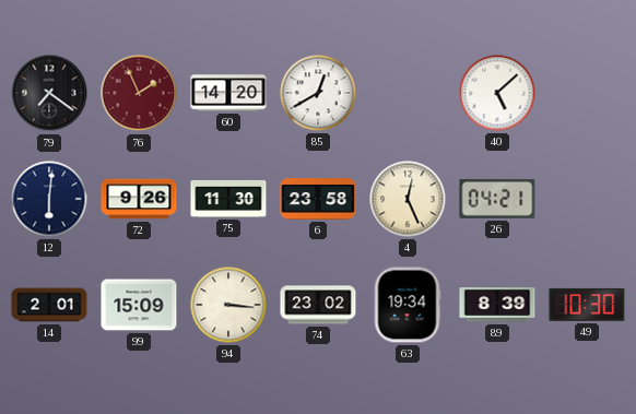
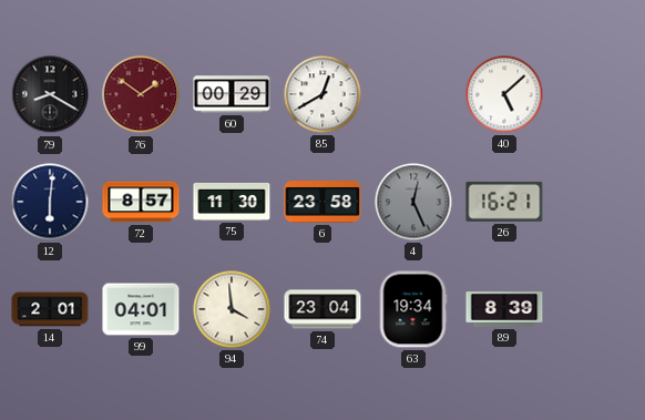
79: 7:21 -> 8:20
76: 1:56 -> 1:51
60: 14:20 -> 00:29
72: 9:26 -> 8:57
4 dial: cream -> grey
26: 04:21 -> 16:21
99: 15:09 -> 04:01
94: 3:16 -> 3:59
74: 23:02 -> 23:04
49: 10:30 -> none
